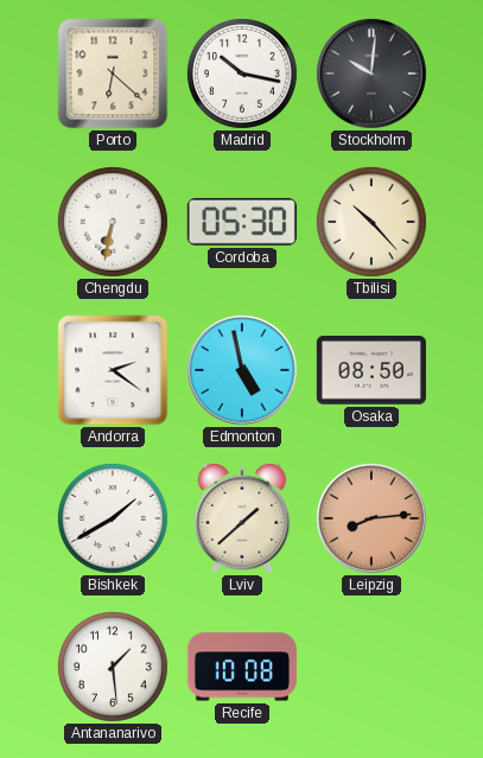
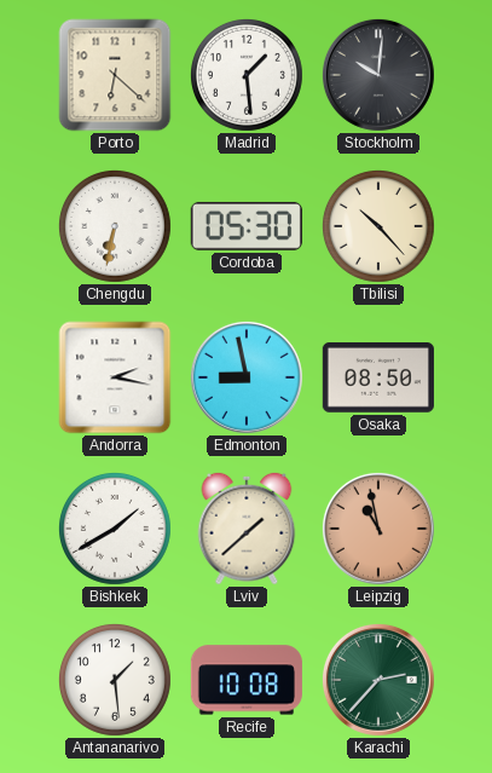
Madrid: 10:17 -> 1:29
Andorra: 2:21 -> 2:17
Edmonton: 4:58 -> 8:58
Leipzig: 8:14 -> 10:58
Karachi: none -> 2:37
